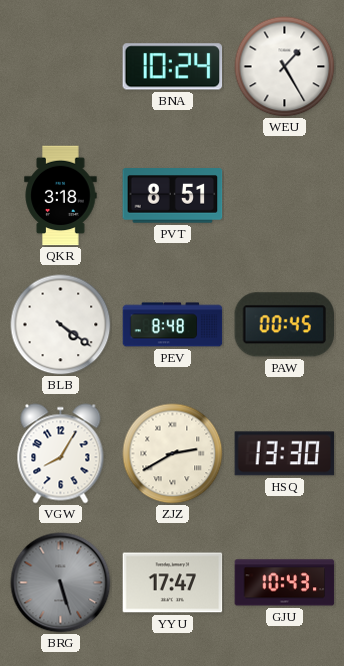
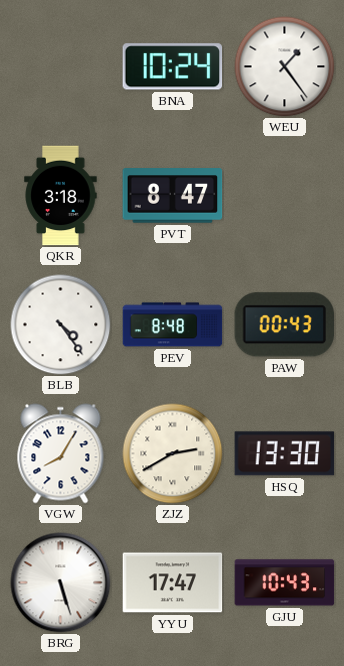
WEU: 1:25 -> 1:24
PVT: 8:51 -> 8:47
BLB: 4:21 -> 4:24
PAW: 00:45 -> 00:43
BRG dial: grey -> white
